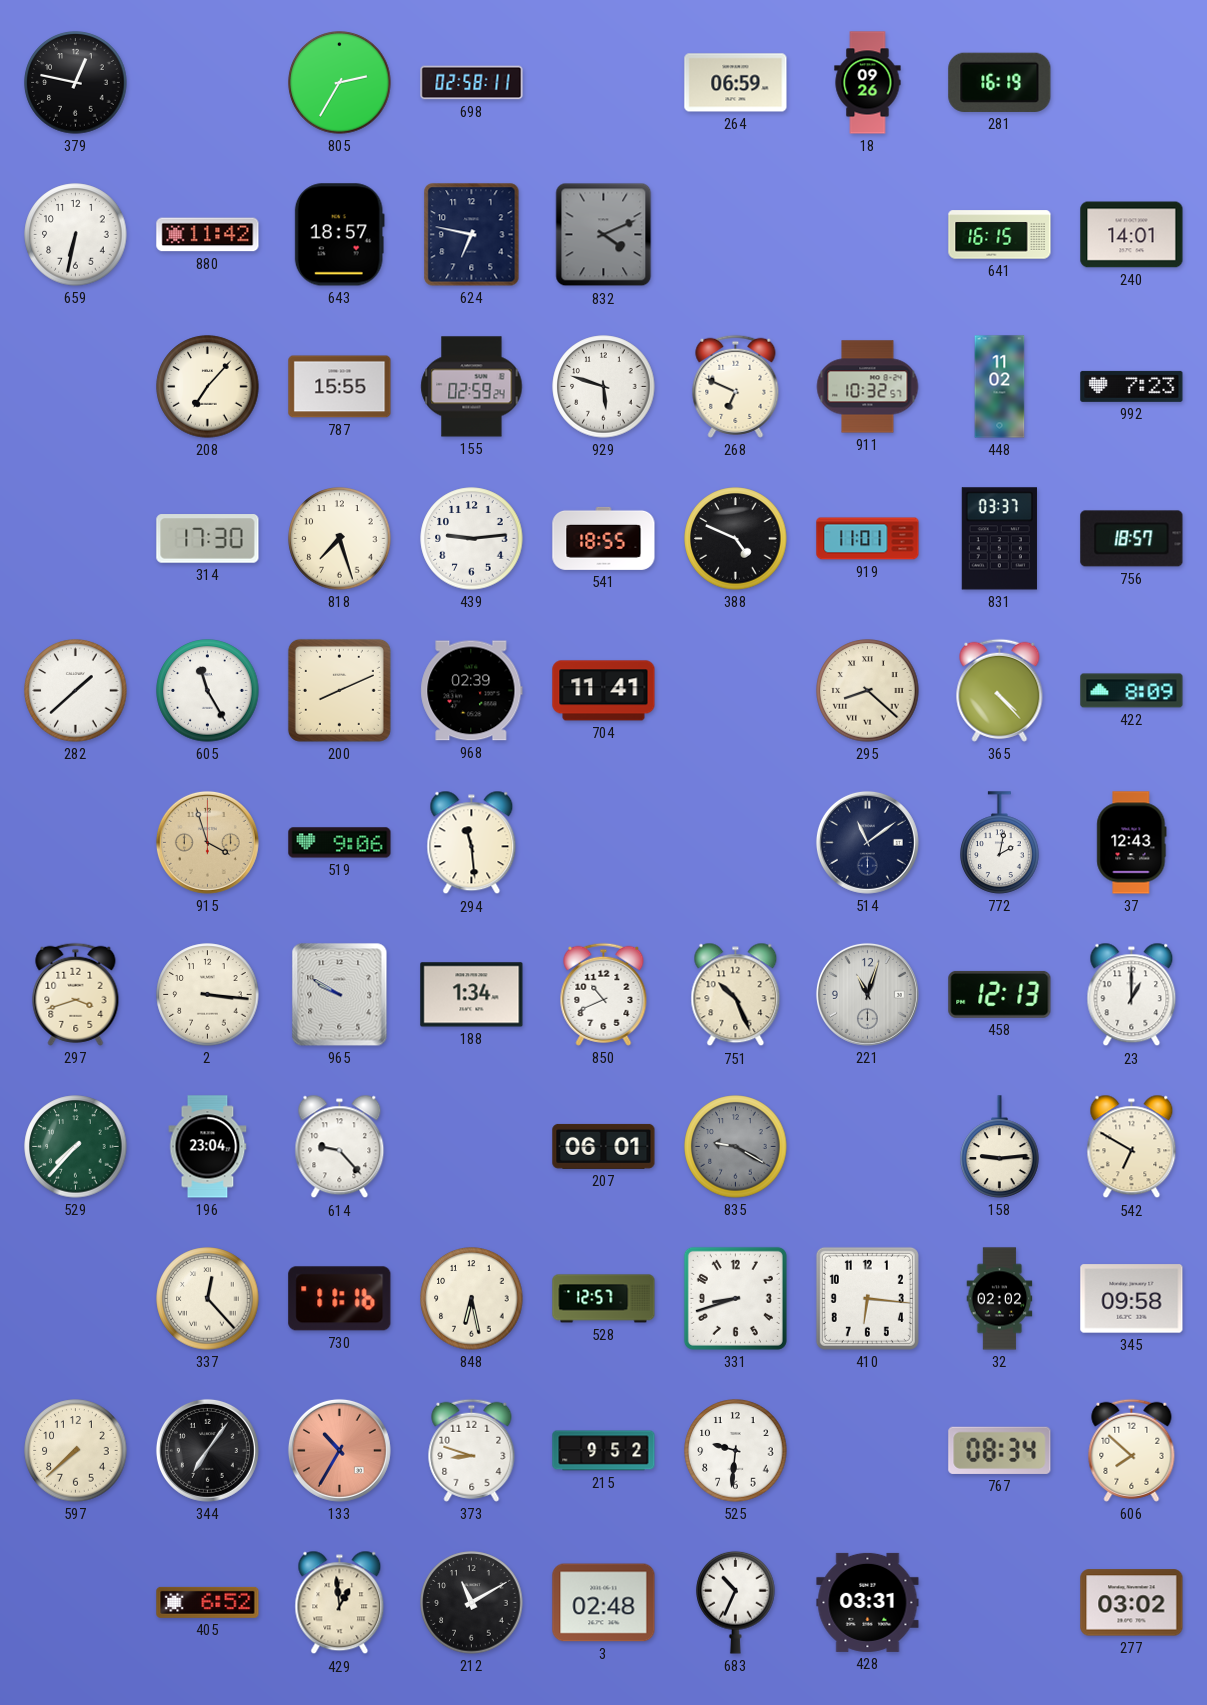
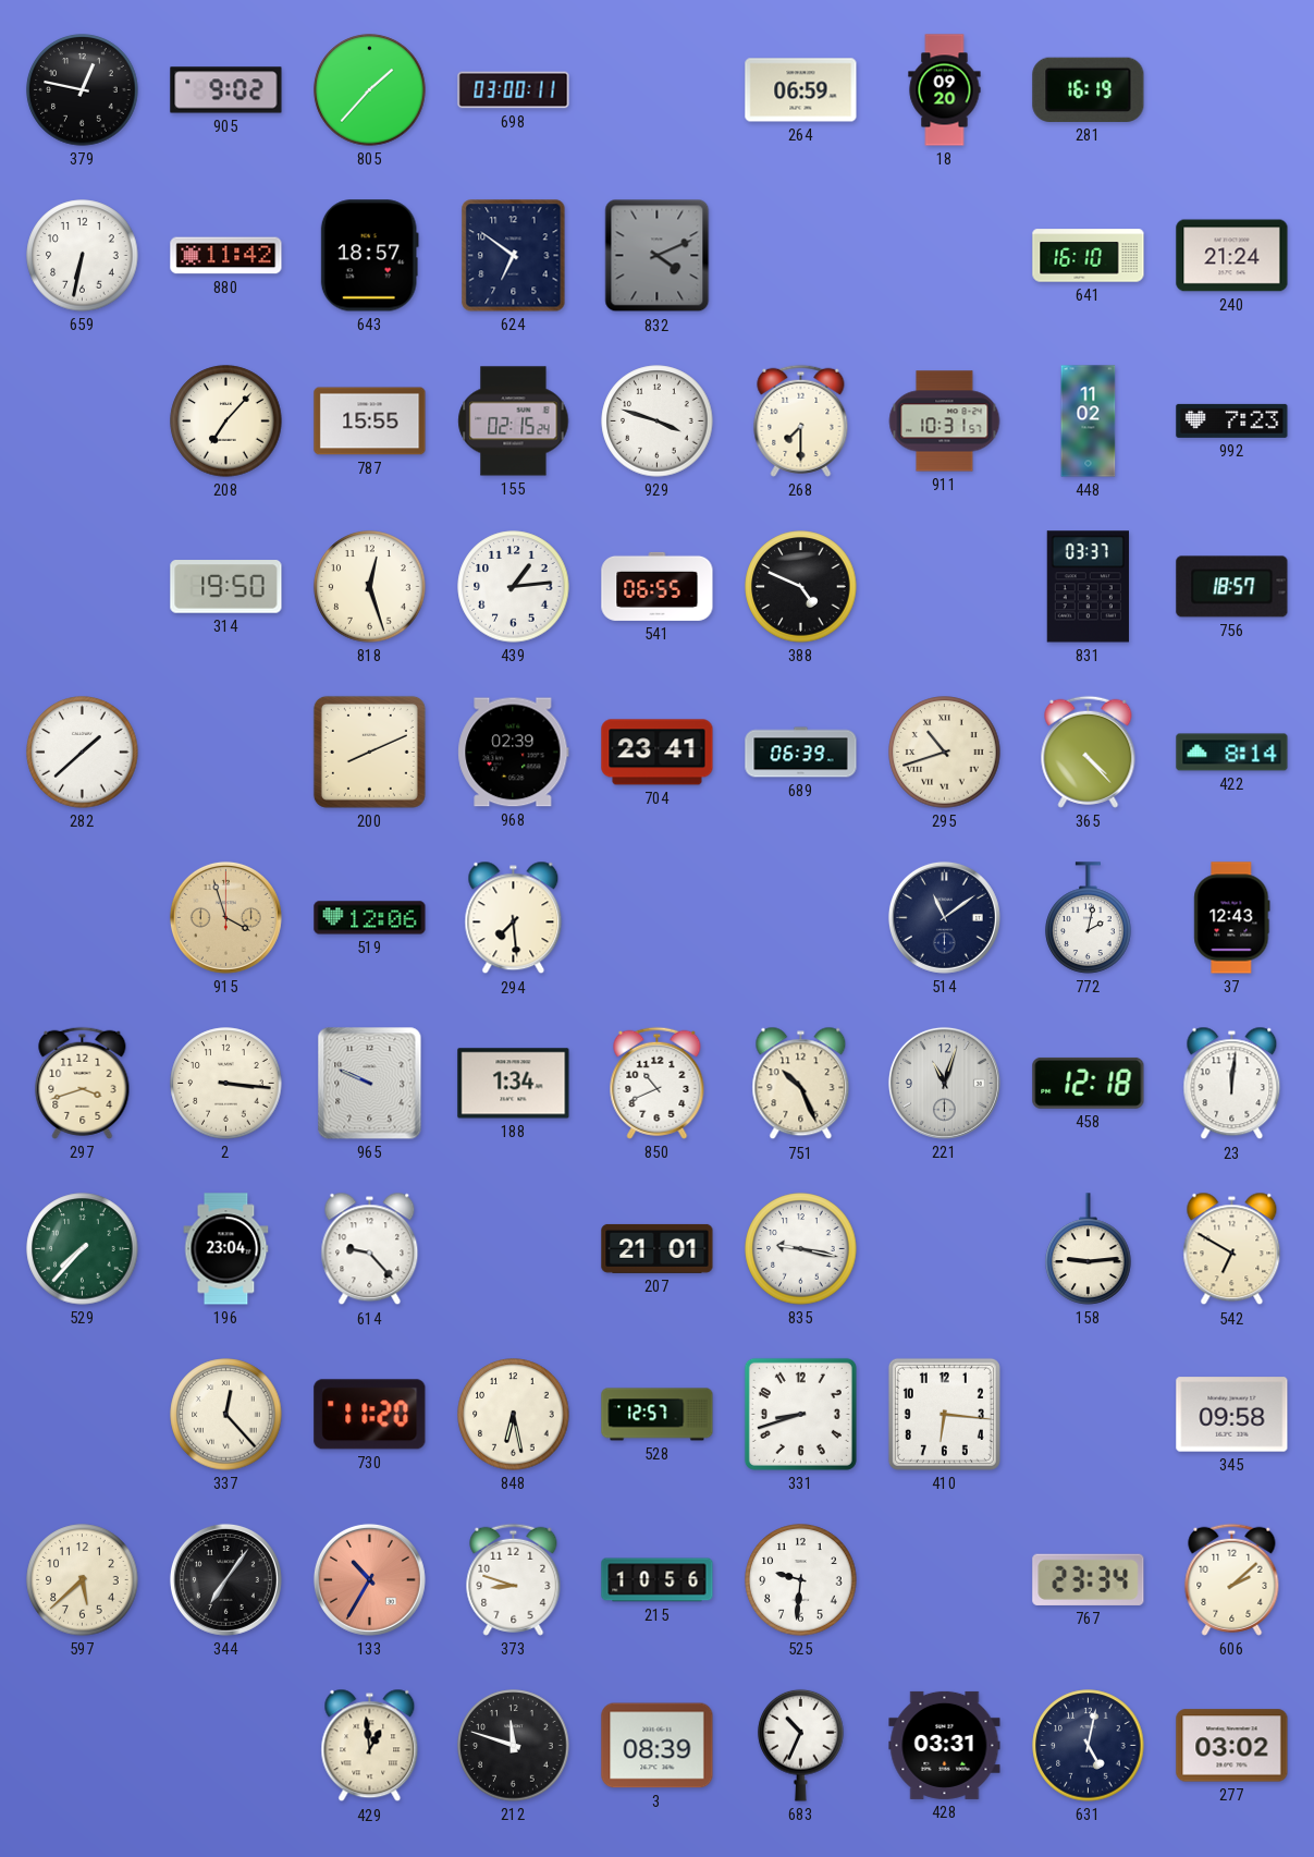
905: none -> 9:02
805: 2:35 -> 1:37
698: 02:58 -> 03:00
18: 09:26 -> 09:20
624: 6:47 -> 6:51
641: 16:15 -> 16:10
240: 14:01 -> 21:24
155: 02:59 -> 02:15
929: 5:48 -> 3:48
268: 6:49 -> 7:30
911: 10:32 -> 10:31
314: 17:30 -> 19:50
818: 7:27 -> 12:27
439: 9:14 -> 1:14
541: 18:55 -> 06:55
919: 11:01 -> none
605: 11:25 -> none
704: 11:41 -> 23:41
689: none -> 06:39
295: 8:22 -> 10:42
422: 8:09 -> 8:14
519: 9:06 -> 12:06
294: 11:29 -> 7:29
965: 9:50 -> 9:49
458: 12:13 -> 12:18
23: 1:00 -> 12:01
207: 06:01 -> 21:01
835: 9:20 -> 9:17
835 dial: grey -> white
730: 11:16 -> 11:20
32: 02:02 -> none
597: 7:38 -> 5:38
215: 9:52 -> 10:56
767: 08:34 -> 23:34
606: 7:52 -> 2:08
405: 6:52 -> none
212: 11:10 -> 11:48
3: 02:48 -> 08:39
631: none -> 5:02
